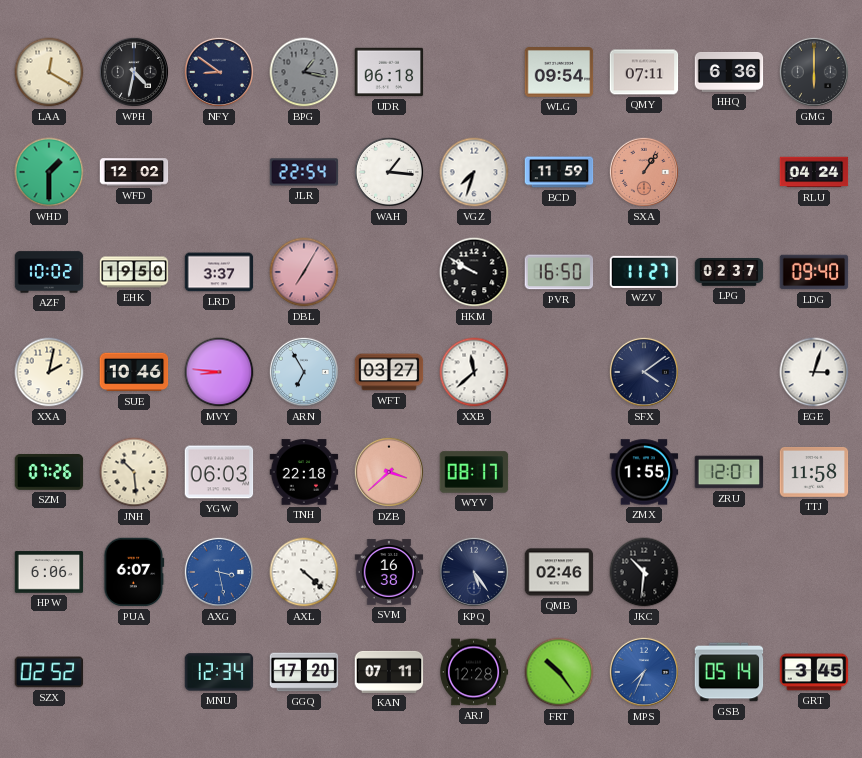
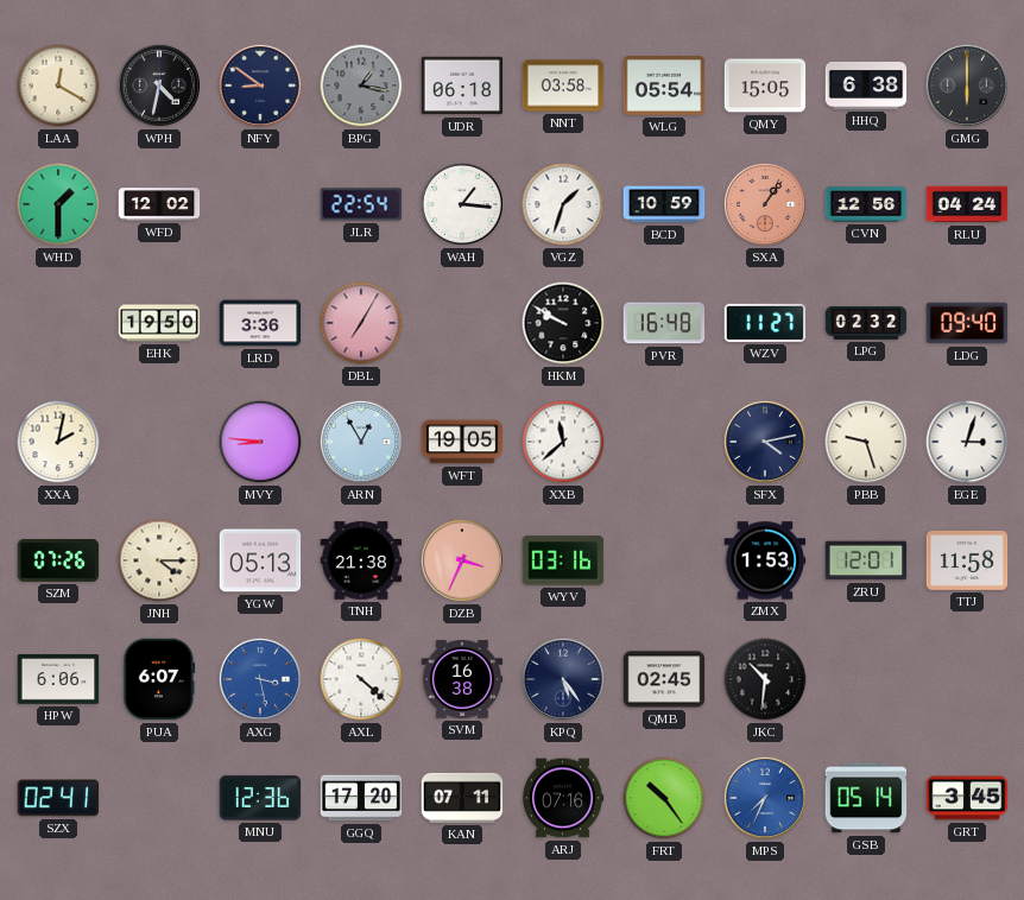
NNT: none -> 03:58
WLG: 09:54 -> 05:54
QMY: 07:11 -> 15:05
HHQ: 6:36 -> 6:38
VGZ: 7:33 -> 1:33
BCD: 11:59 -> 10:59
CVN: none -> 12:56
AZF: 10:02 -> none
LRD: 3:37 -> 3:36
PVR: 16:50 -> 16:48
LPG: 02:37 -> 02:32
SUE: 10:46 -> none
ARN: 6:55 -> 12:55
WFT: 03:27 -> 19:05
SFX: 4:09 -> 4:13
PBB: none -> 9:27
JNH: 10:29 -> 4:15
YGW: 06:03 -> 05:13
TNH: 22:18 -> 21:38
DZB: 3:38 -> 3:34
WYV: 08:17 -> 03:16
ZMX: 1:55 -> 1:53
QMB: 02:46 -> 02:45
SZX: 02:52 -> 02:41
MNU: 12:34 -> 12:36
ARJ: 12:28 -> 07:16
